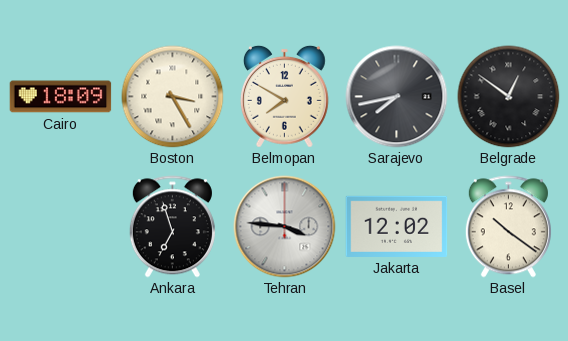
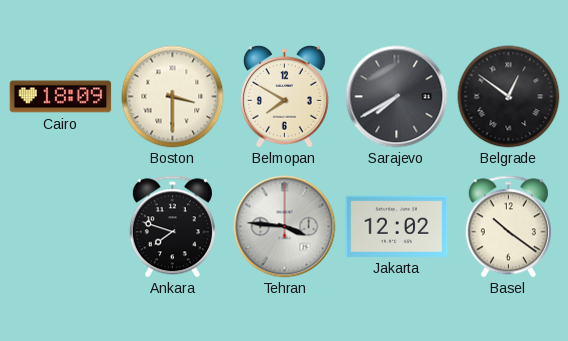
Boston: 3:25 -> 3:30
Sarajevo: 7:43 -> 7:40
Ankara: 6:57 -> 7:48
